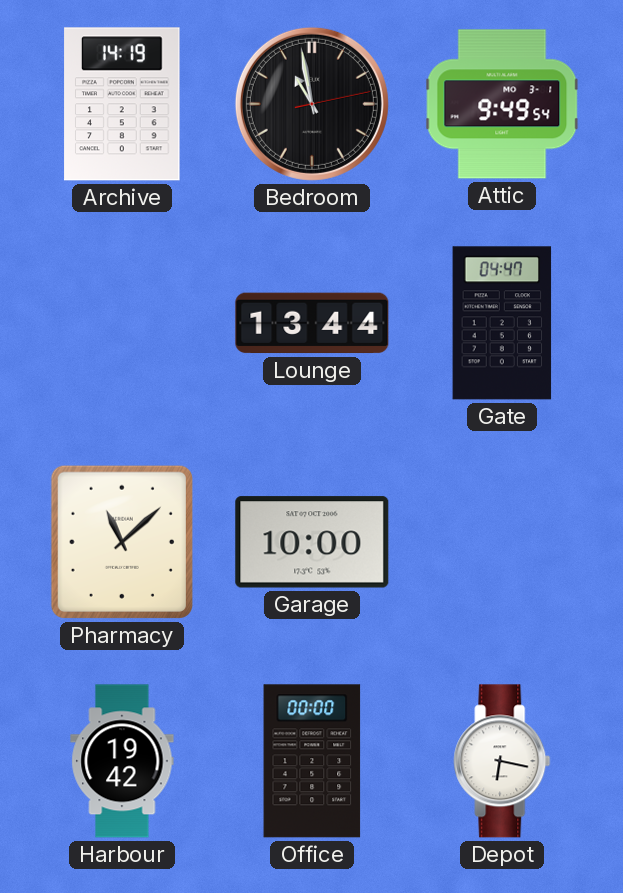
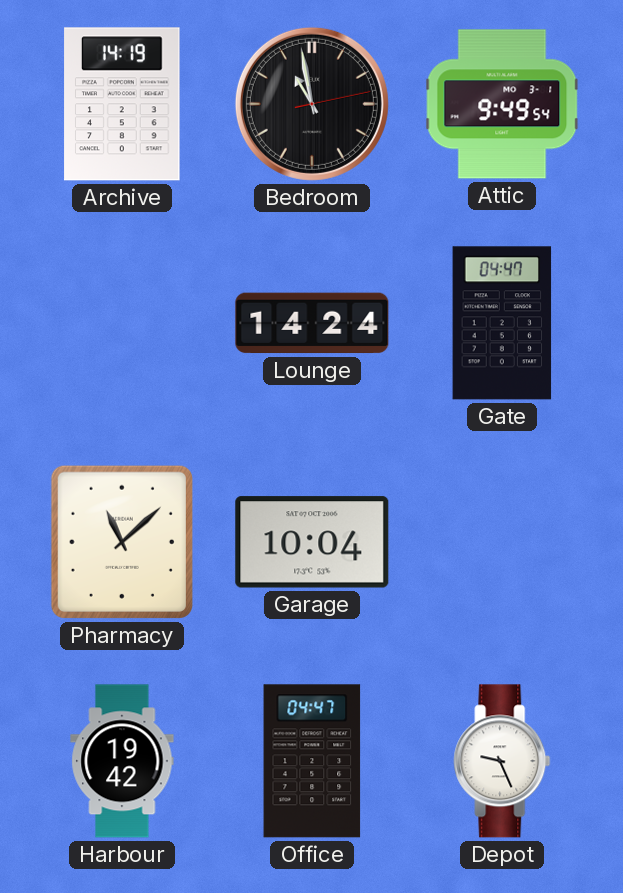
Lounge: 13:44 -> 14:24
Garage: 10:00 -> 10:04
Office: 00:00 -> 04:47
Depot: 6:17 -> 9:26
